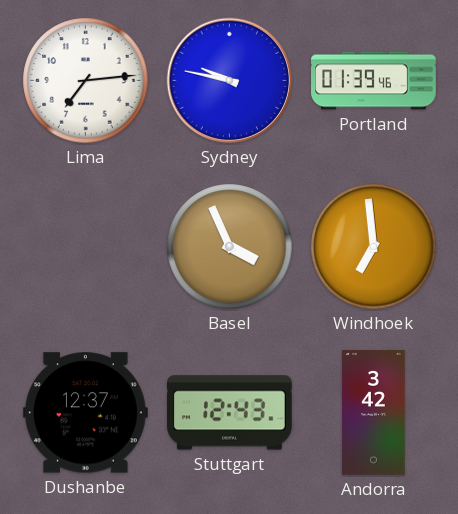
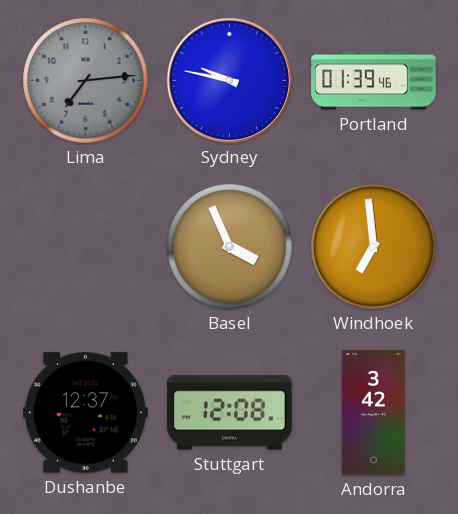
Lima dial: white -> grey
Stuttgart: 12:43 -> 12:08
